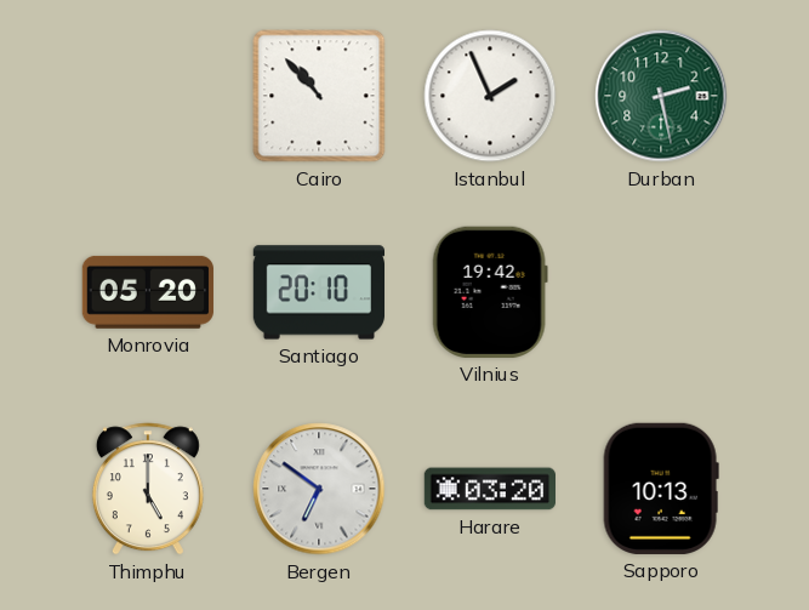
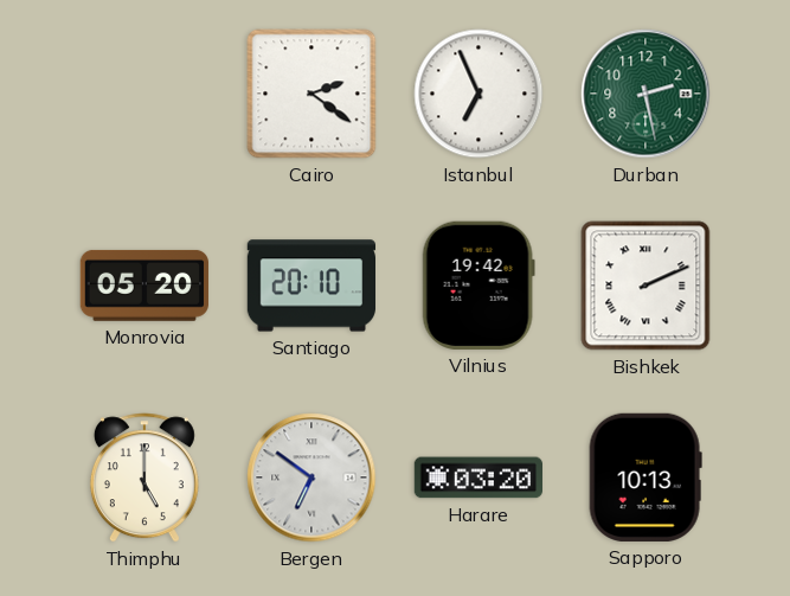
Cairo: 10:53 -> 2:21
Istanbul: 1:56 -> 6:56
Bishkek: none -> 2:11
